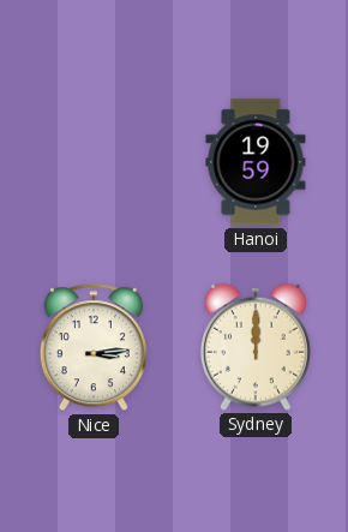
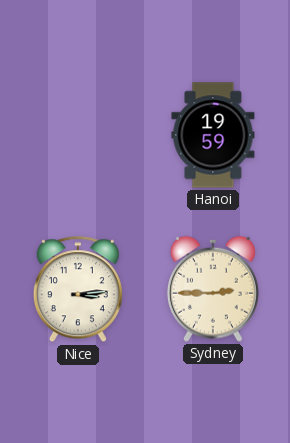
Sydney: 12:00 -> 2:45
